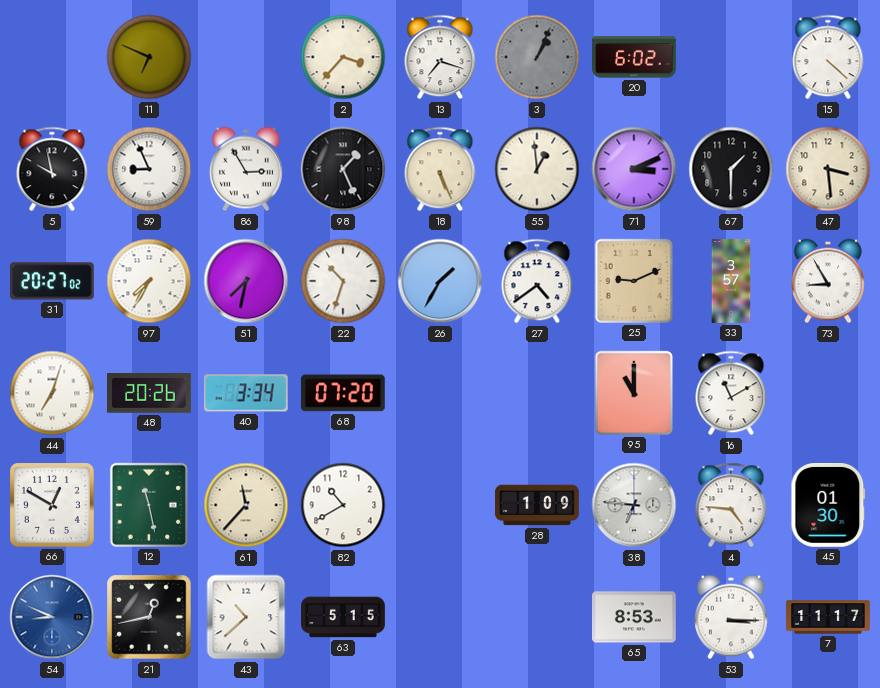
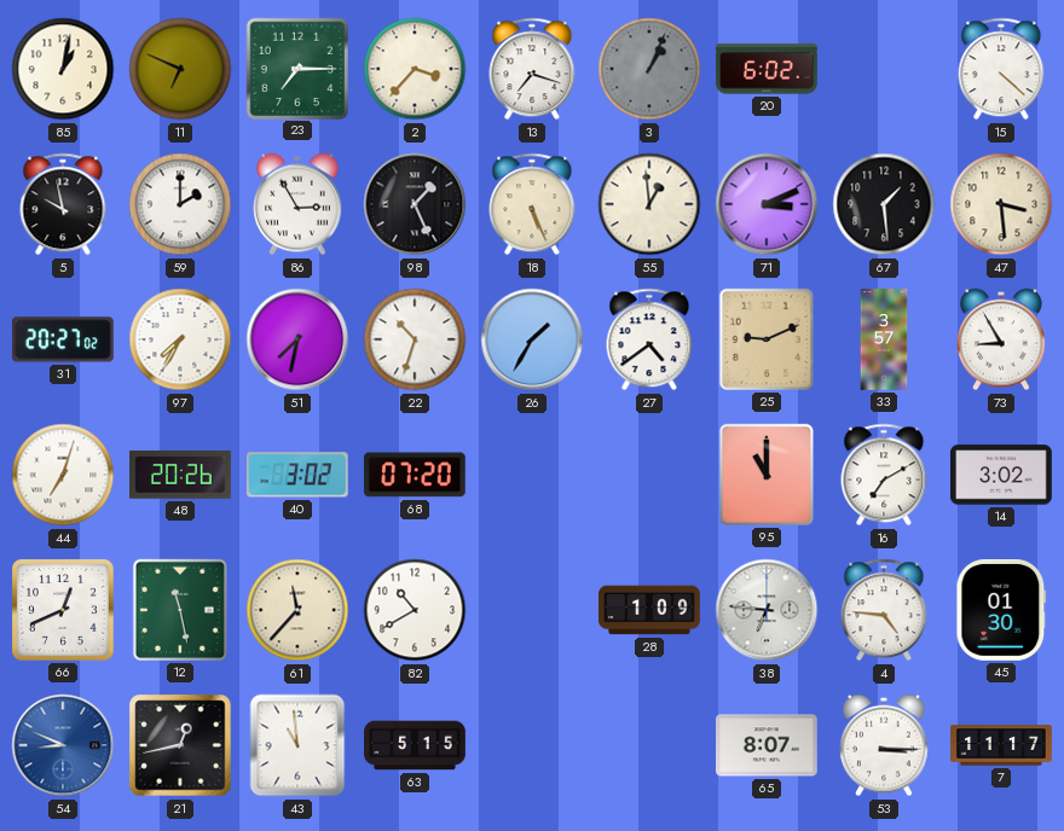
85: none -> 1:02
23: none -> 7:15
59: 8:56 -> 2:00
67: 1:30 -> 1:29
40: 3:34 -> 3:02
16: 11:10 -> 7:10
14: none -> 3:02
66: 12:50 -> 12:41
43: 10:38 -> 10:59
65: 8:53 -> 8:07
